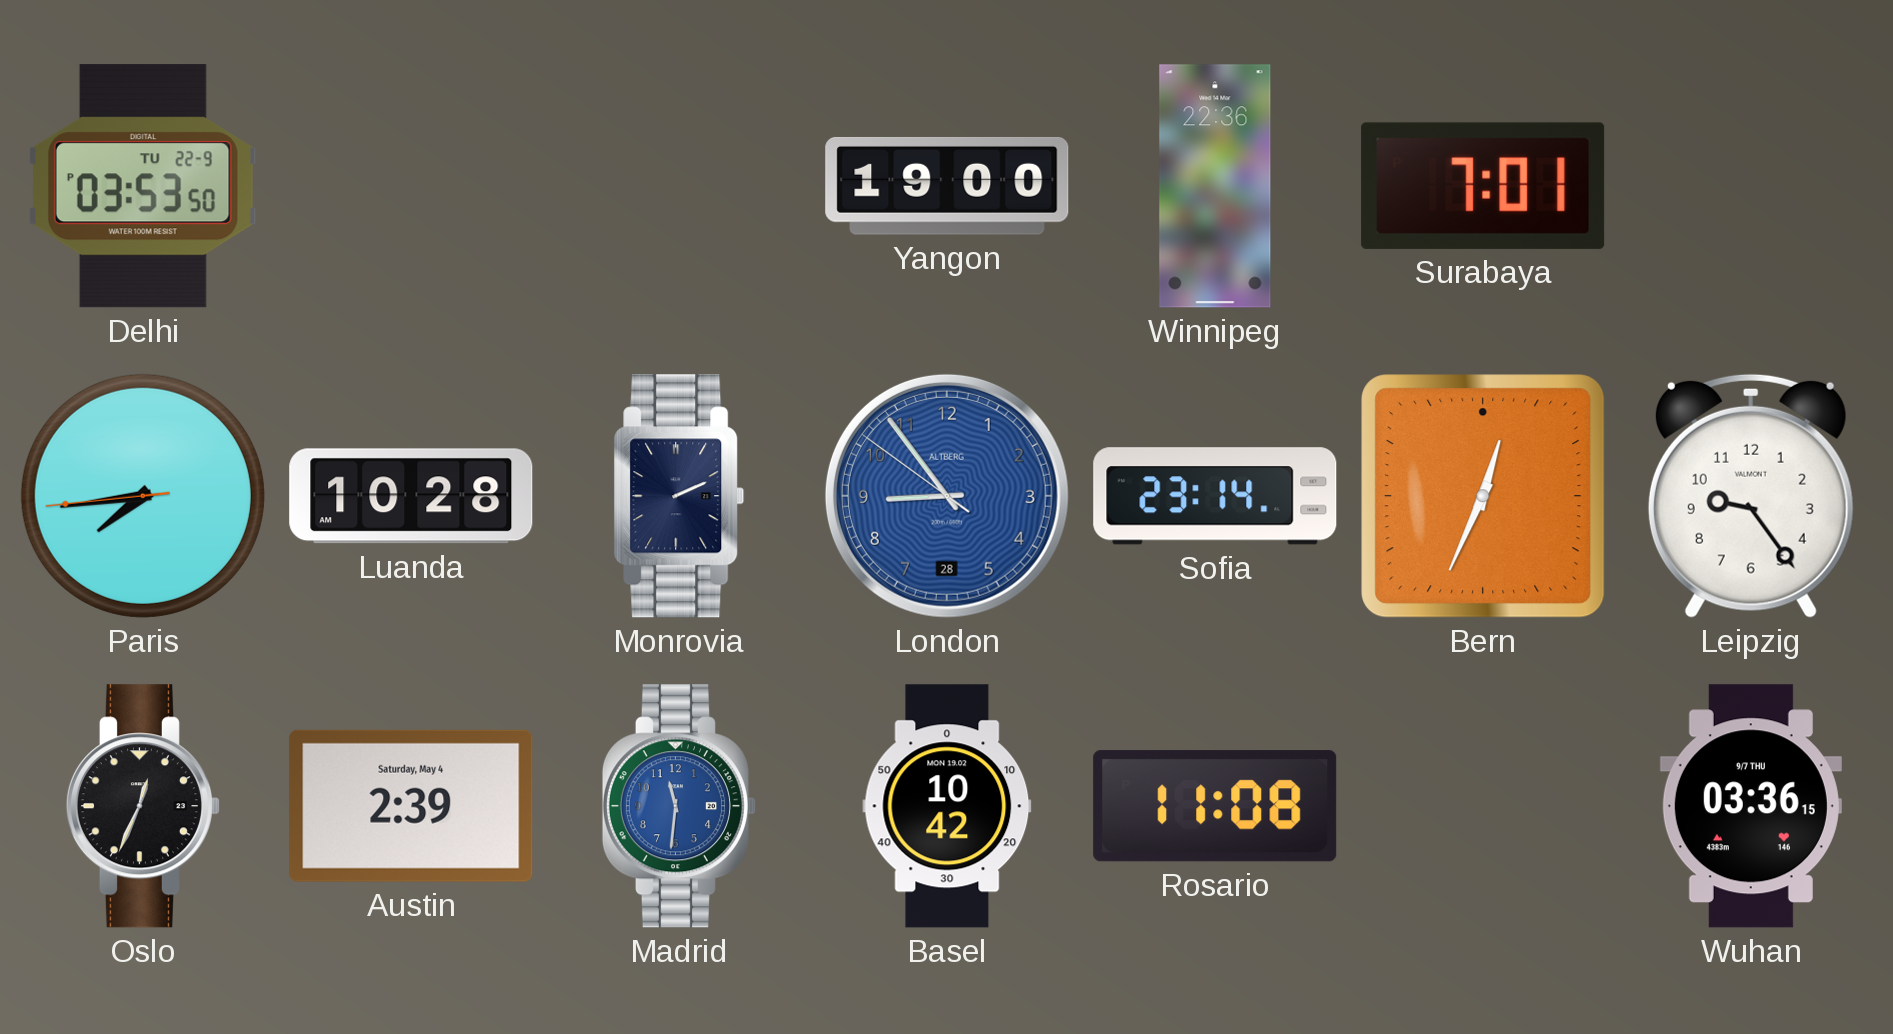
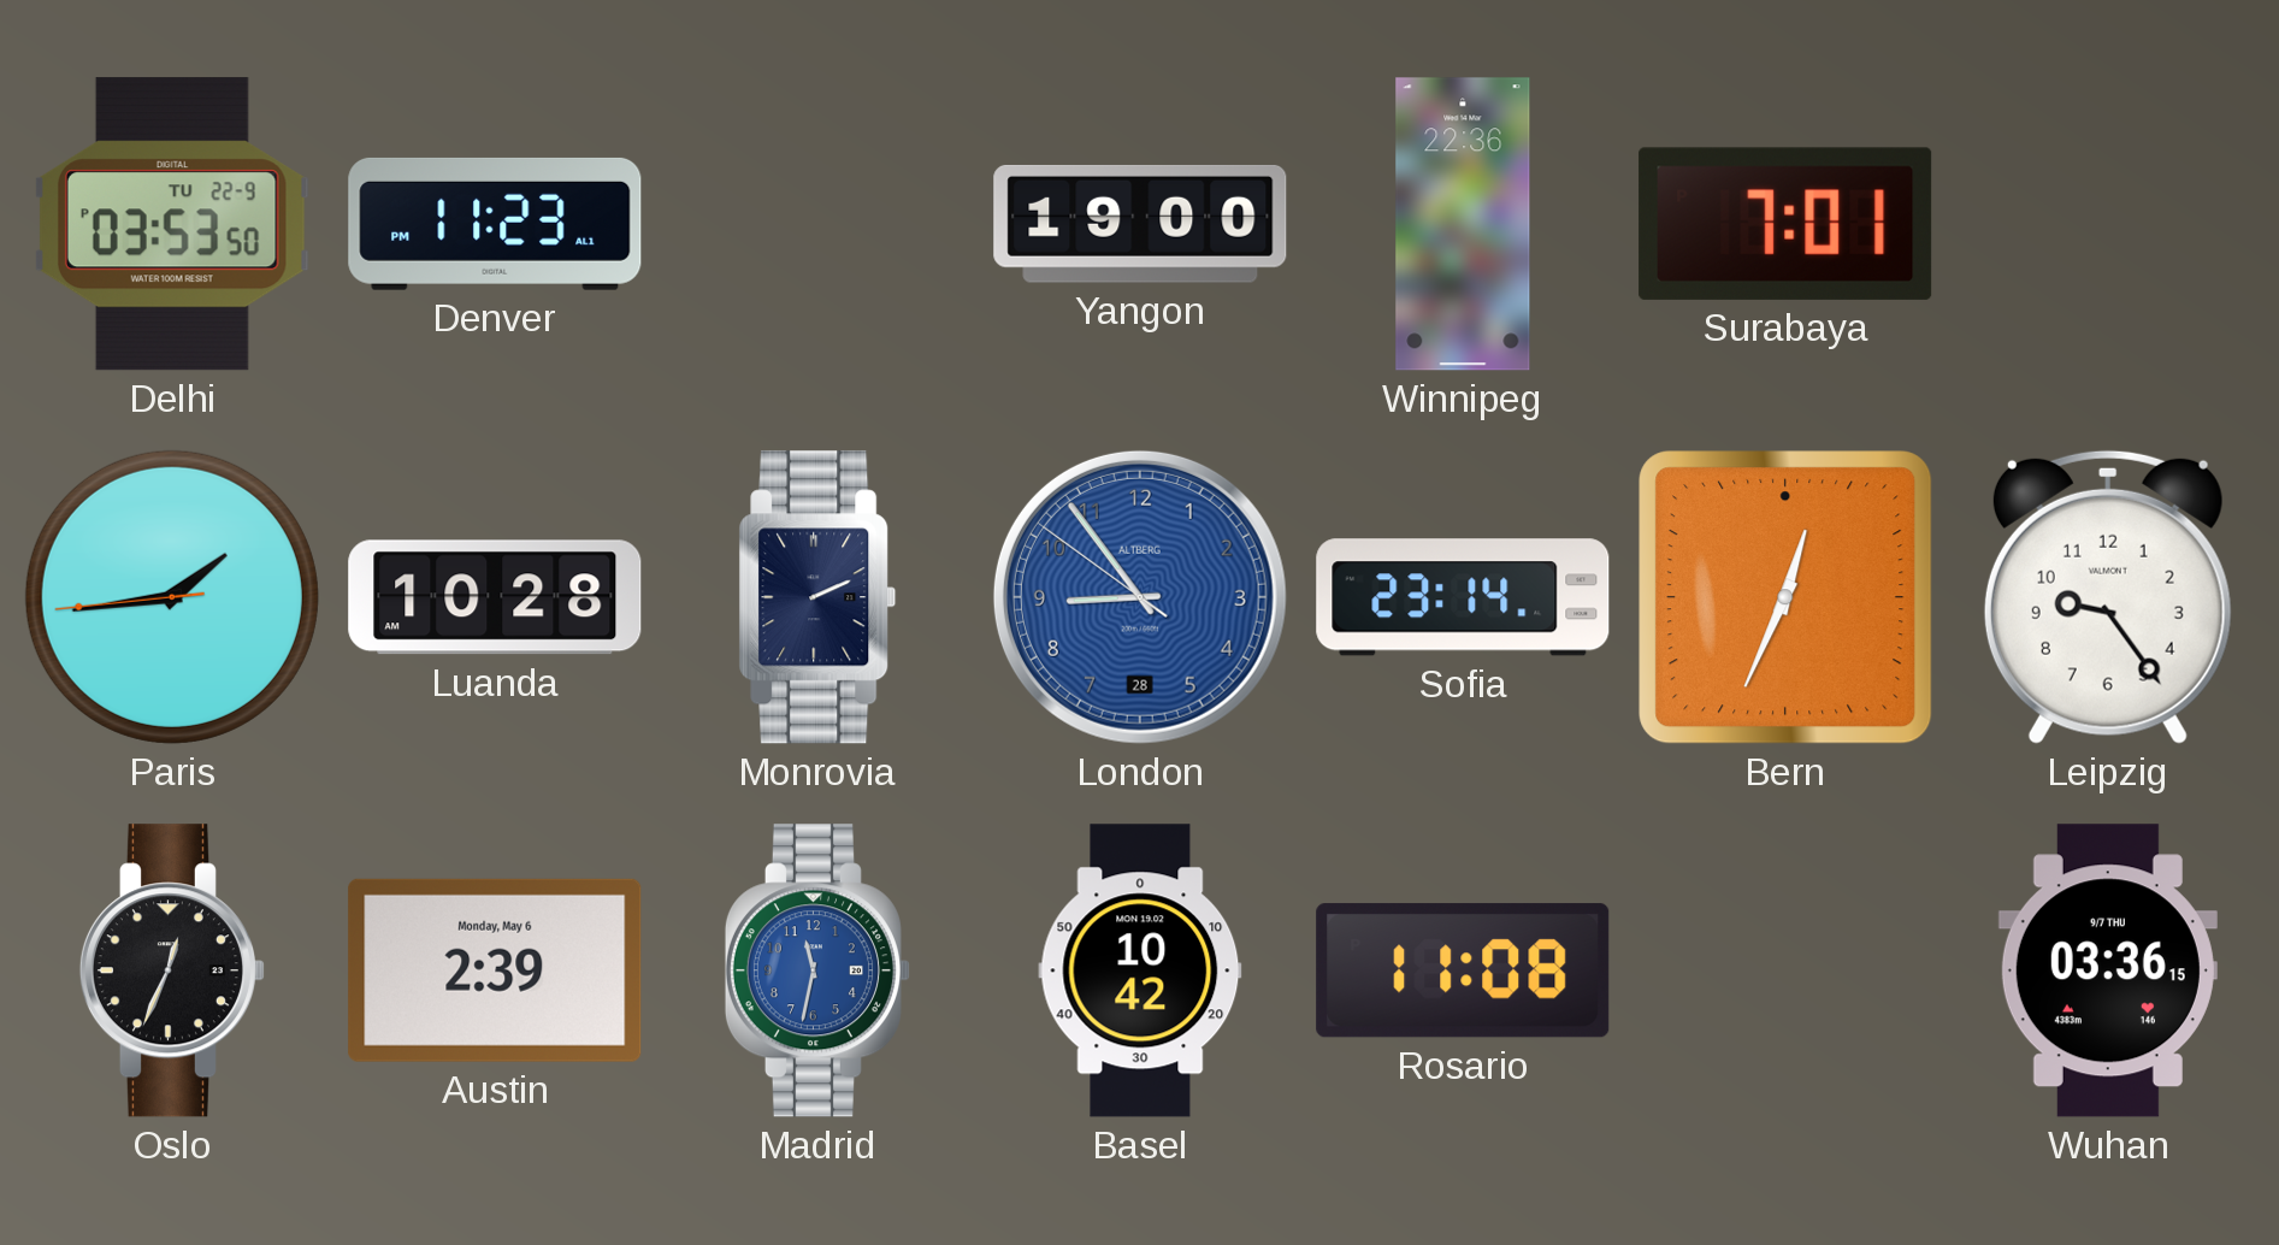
Denver: none -> 11:23
Paris: 7:43 -> 1:43
Austin date: Saturday, May 4 -> Monday, May 6
Madrid: 11:31 -> 11:32
